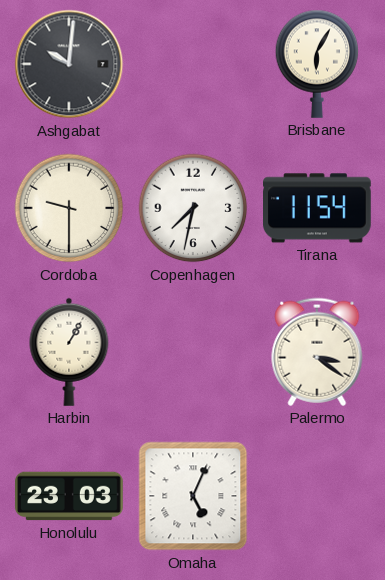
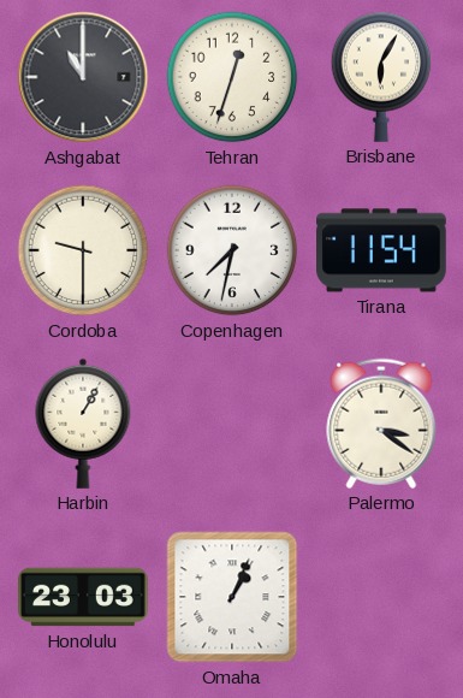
Ashgabat: 10:01 -> 11:00
Tehran: none -> 12:33
Omaha: 5:04 -> 1:04
